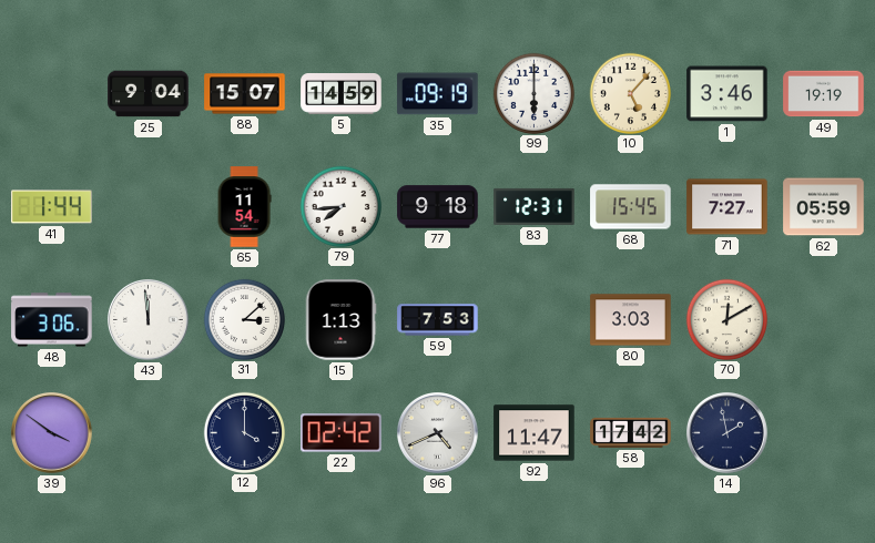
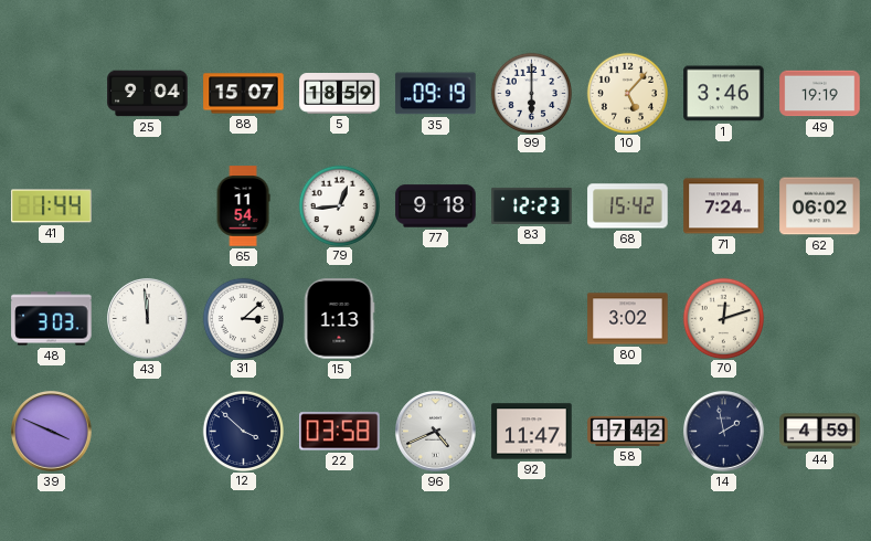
5: 14:59 -> 18:59
79: 7:44 -> 12:44
83: 12:31 -> 12:23
68: 15:45 -> 15:42
71: 7:27 -> 7:24
62: 05:59 -> 06:02
48: 3:06 -> 3:03
59: 7:53 -> none
80: 3:03 -> 3:02
70: 12:10 -> 12:12
39: 3:51 -> 3:49
12: 4:00 -> 3:52
22: 02:42 -> 03:58
44: none -> 4:59
